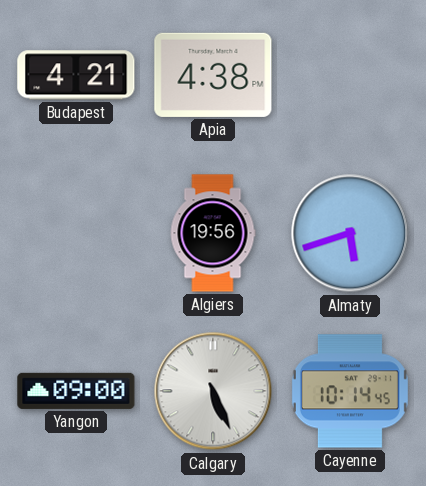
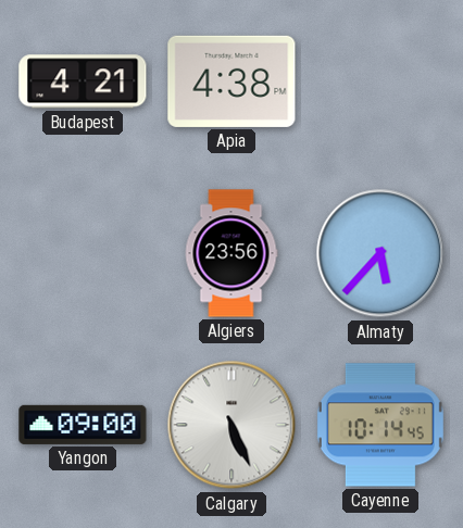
Algiers: 19:56 -> 23:56
Almaty: 5:42 -> 5:37
